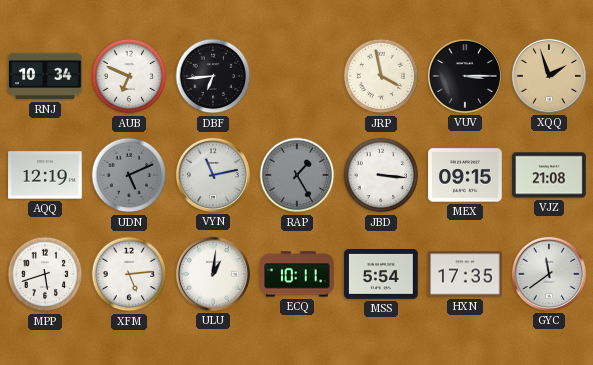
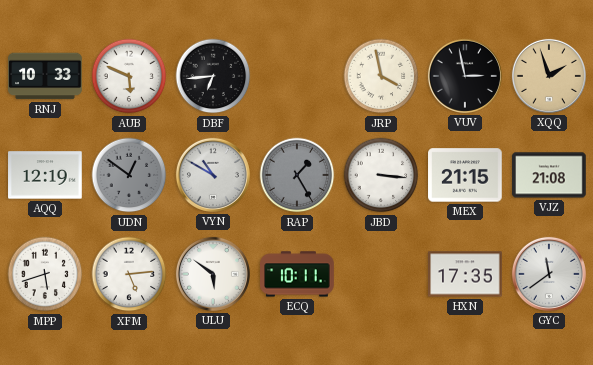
RNJ: 10:34 -> 10:33
AUB: 6:49 -> 5:49
VUV: 3:15 -> 2:58
UDN: 5:11 -> 12:51
VYN: 11:13 -> 10:50
MEX: 09:15 -> 21:15
ULU: 1:01 -> 5:51
MSS: 5:54 -> none
